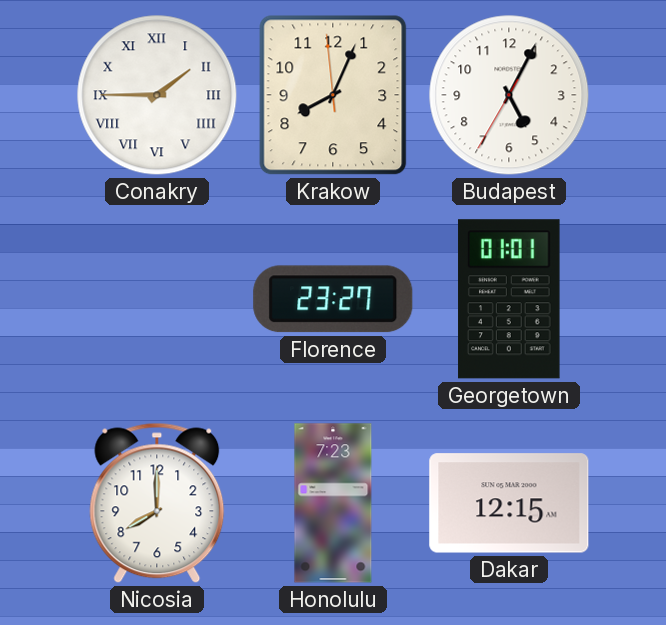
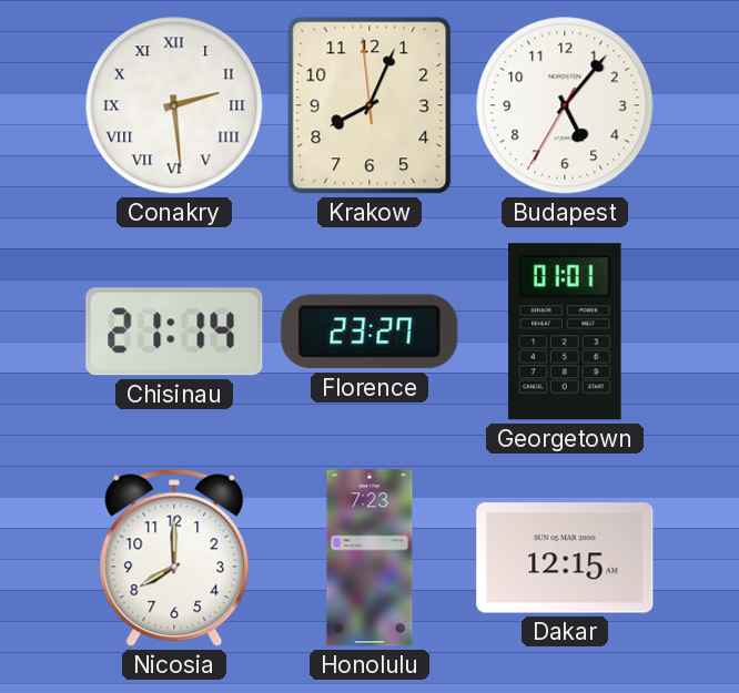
Conakry: 1:45 -> 2:29
Budapest: 5:04 -> 5:06
Chisinau: none -> 21:14
